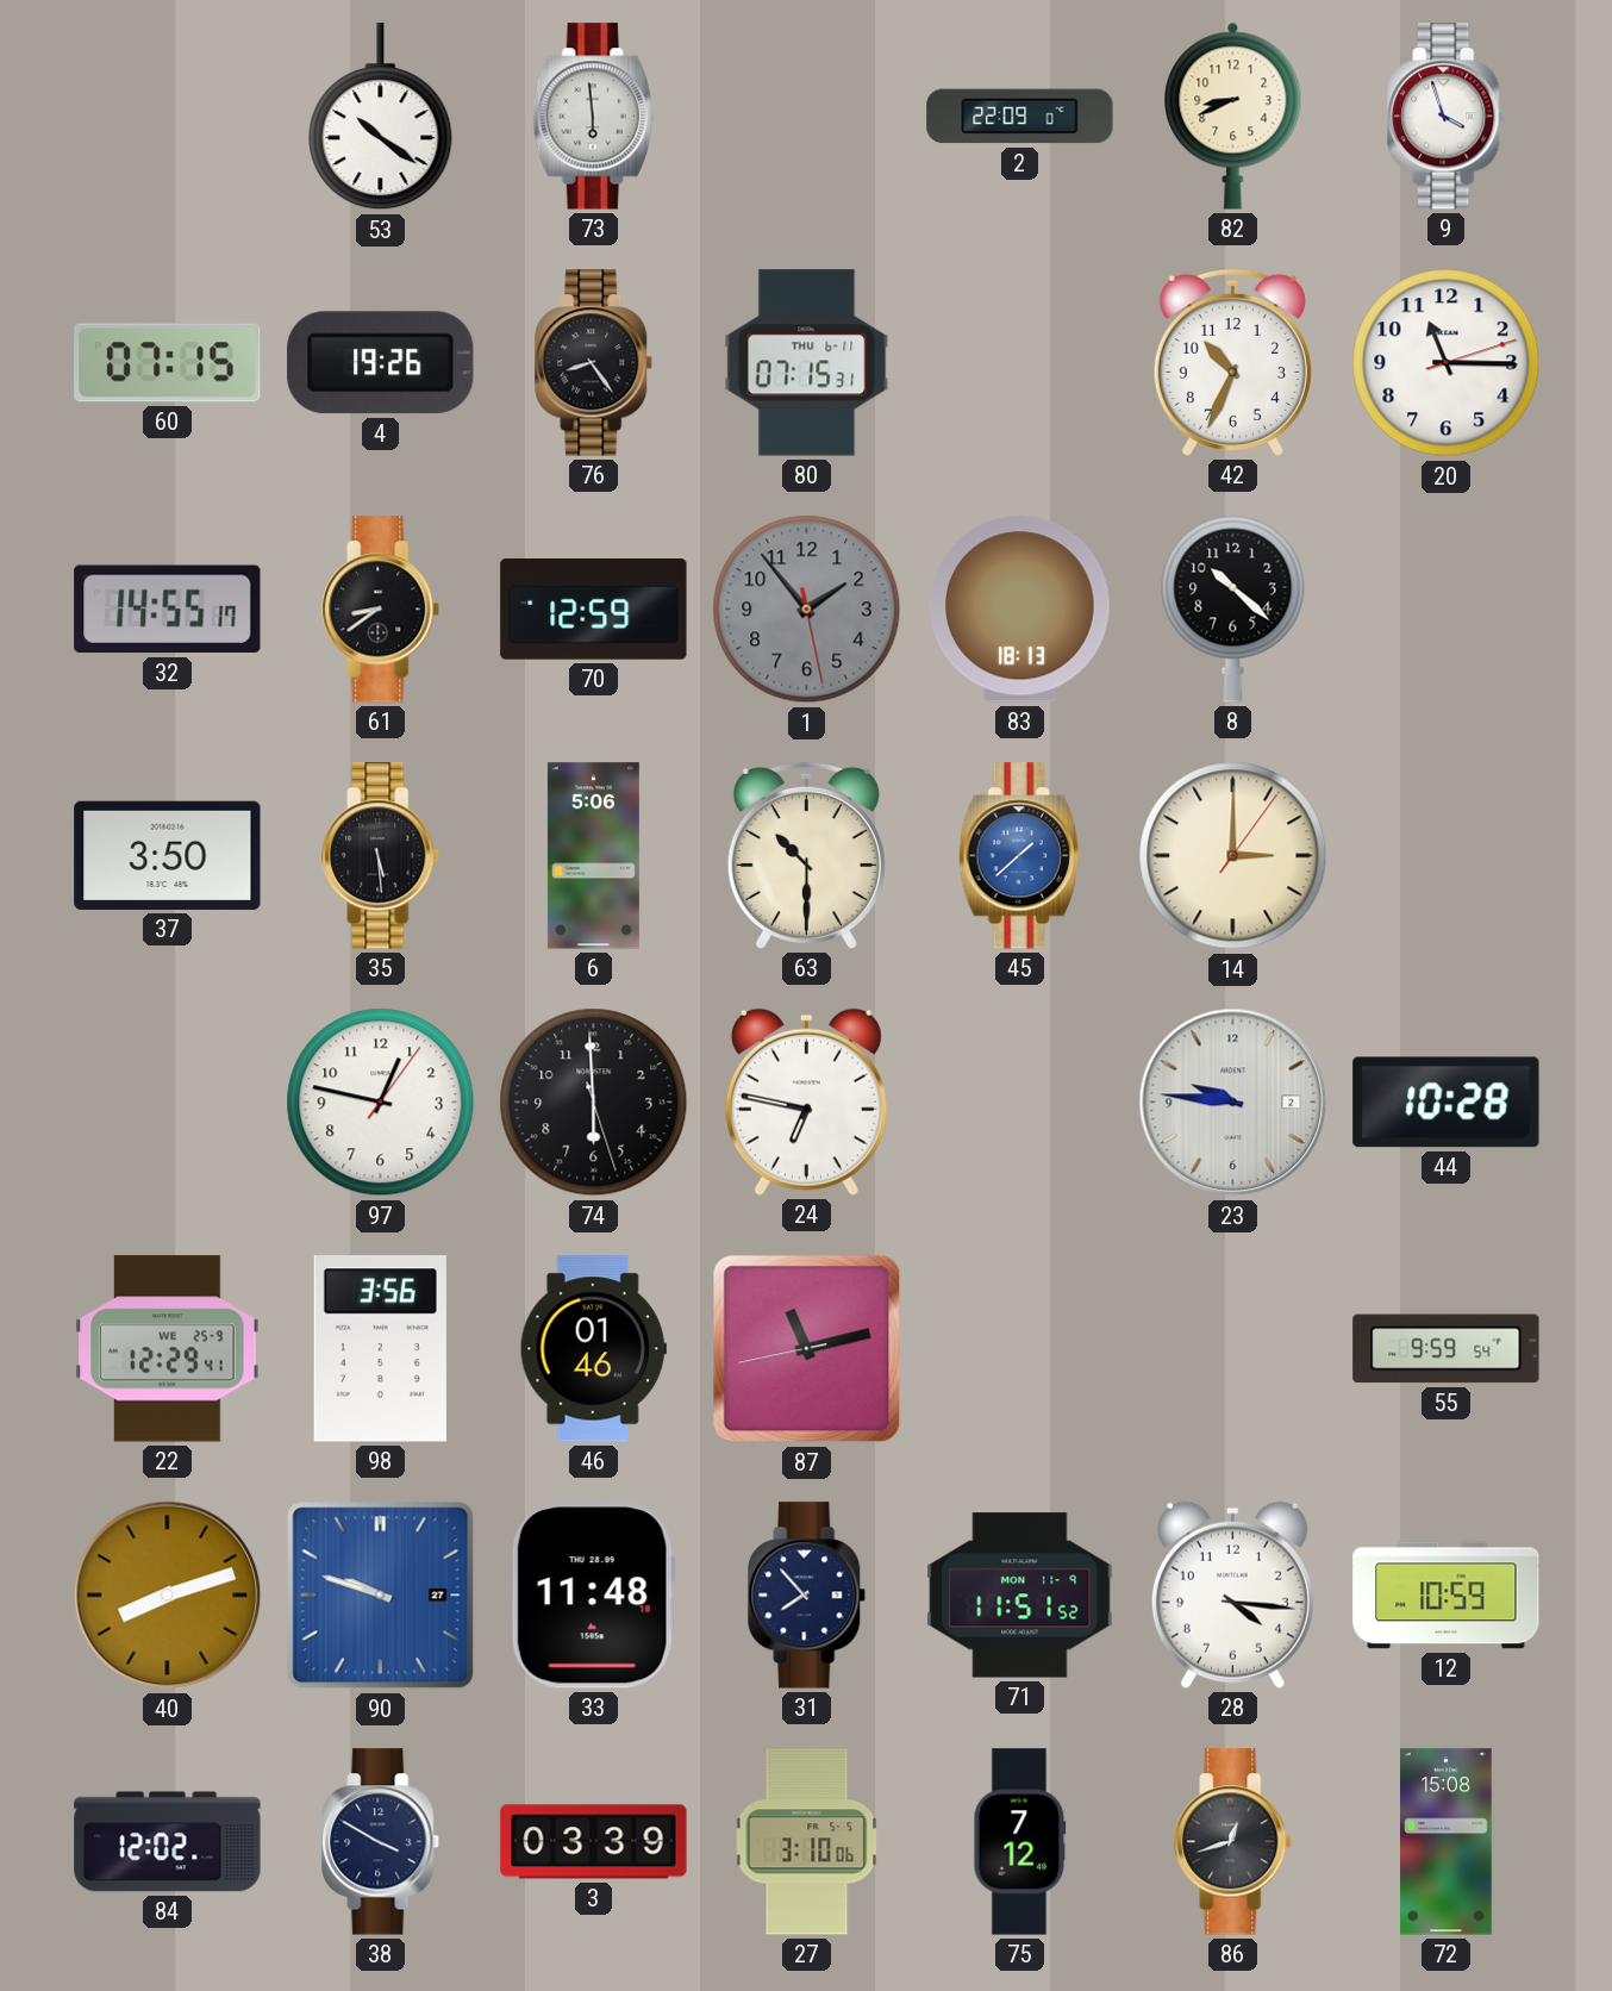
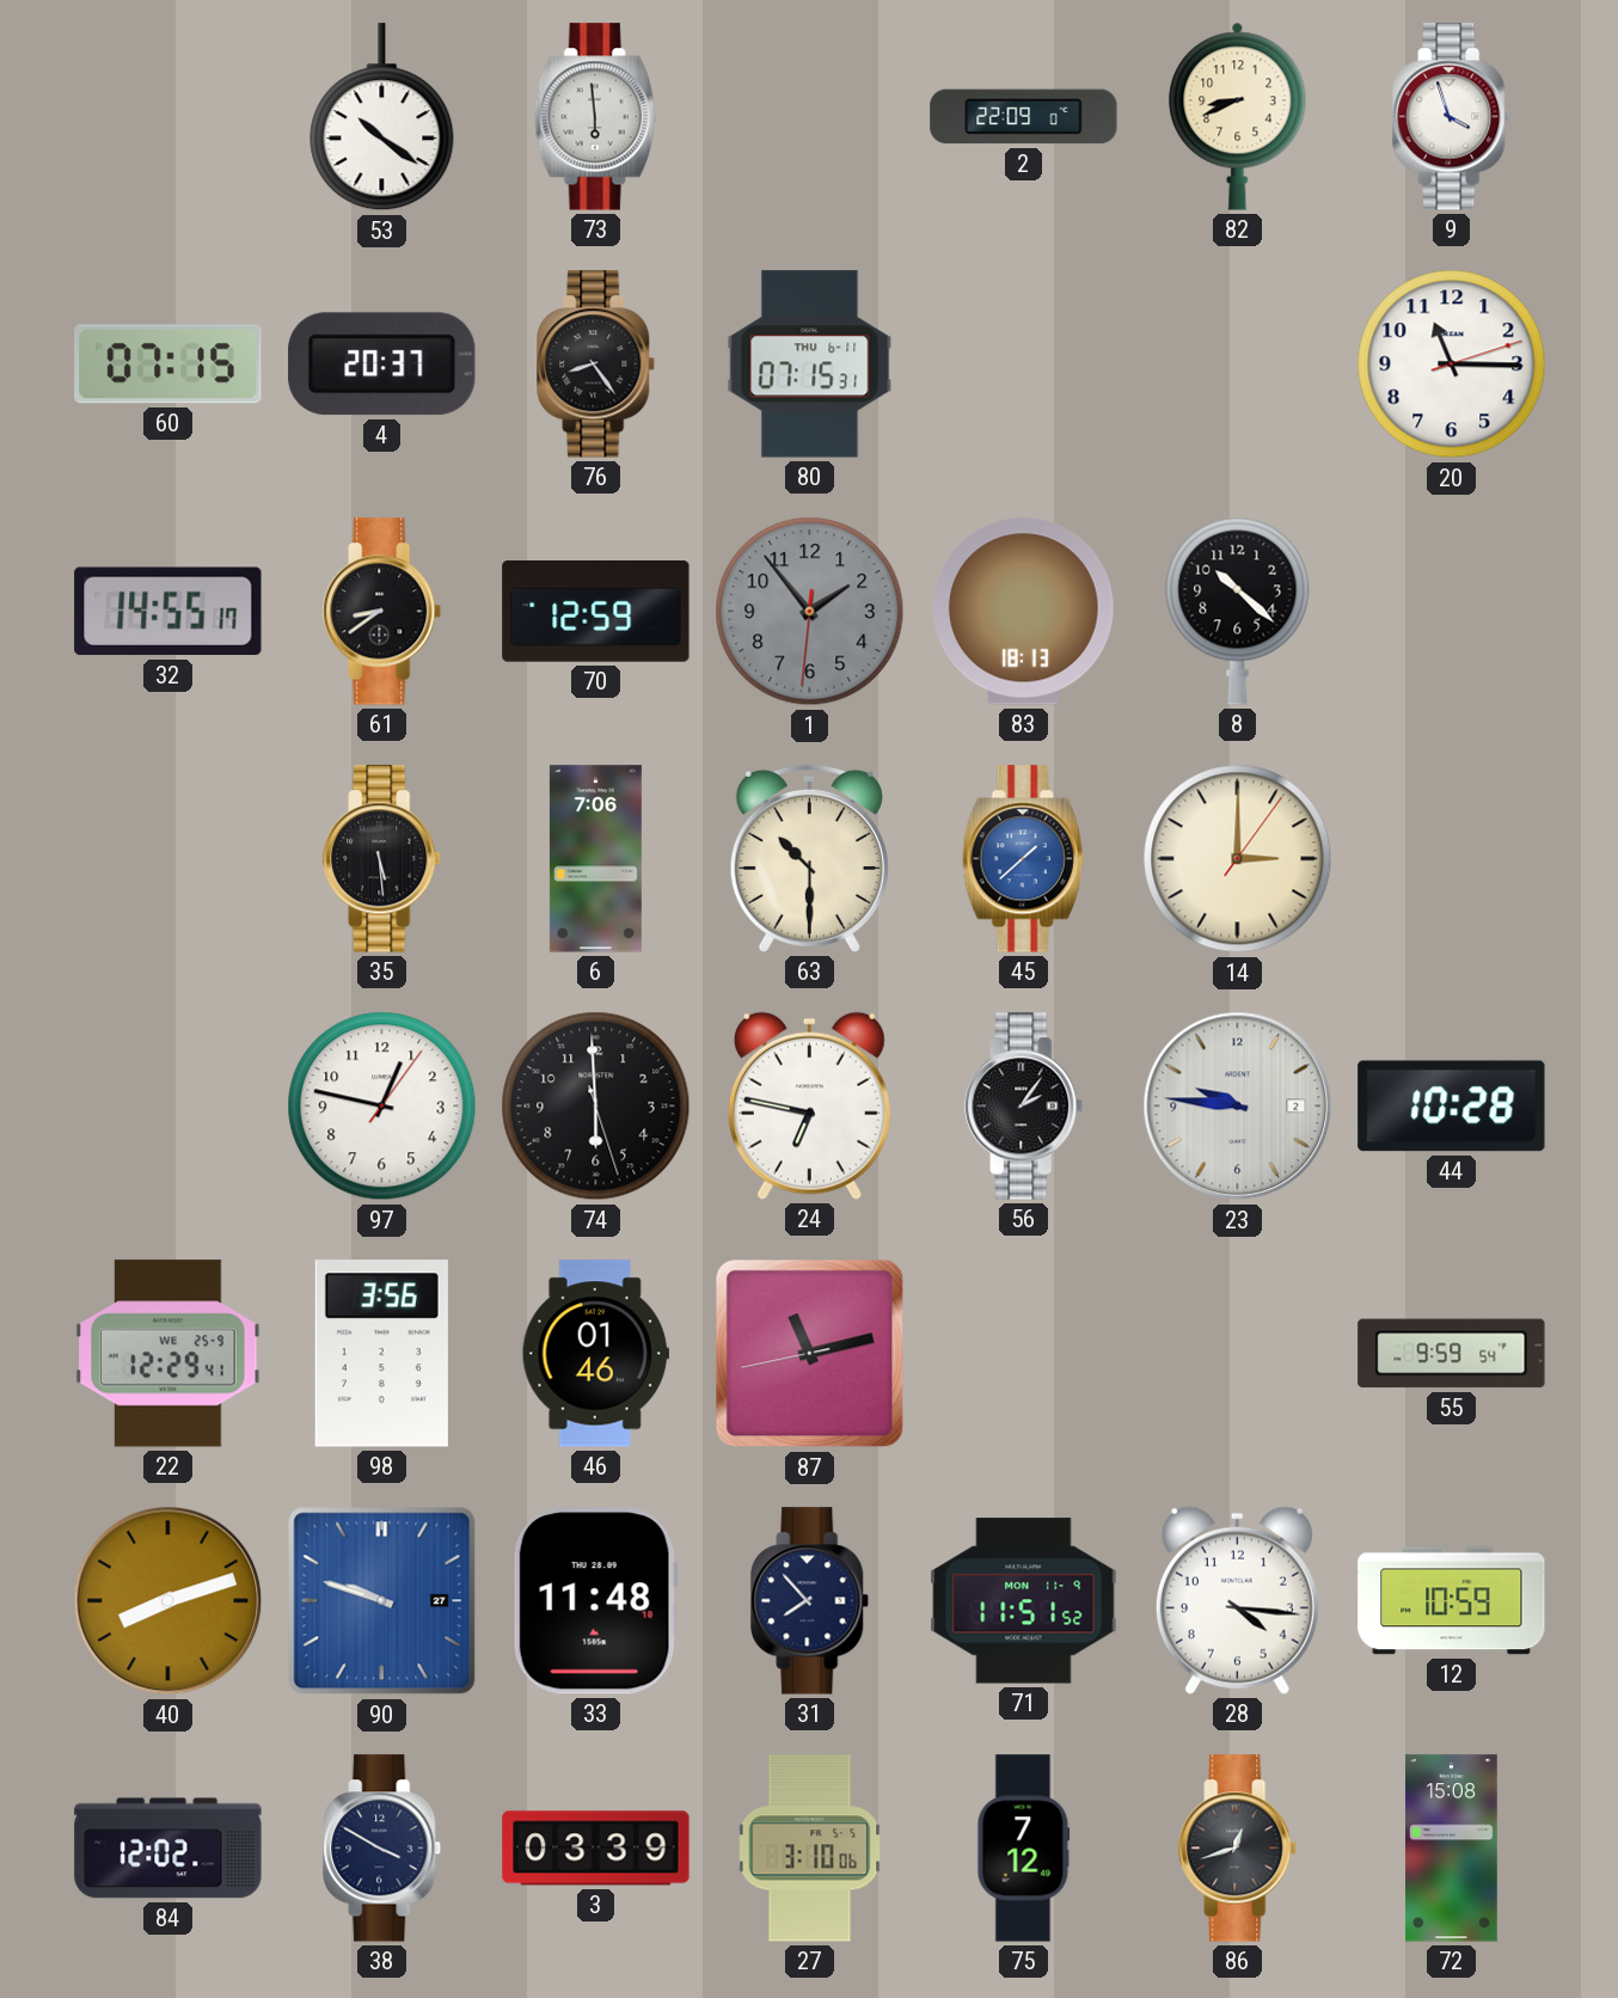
4: 19:26 -> 20:37
42: 10:34 -> none
1: 1:53:28 -> 1:53:31
37: 3:50 -> none
6: 5:06 -> 7:06
56: none -> 2:06
